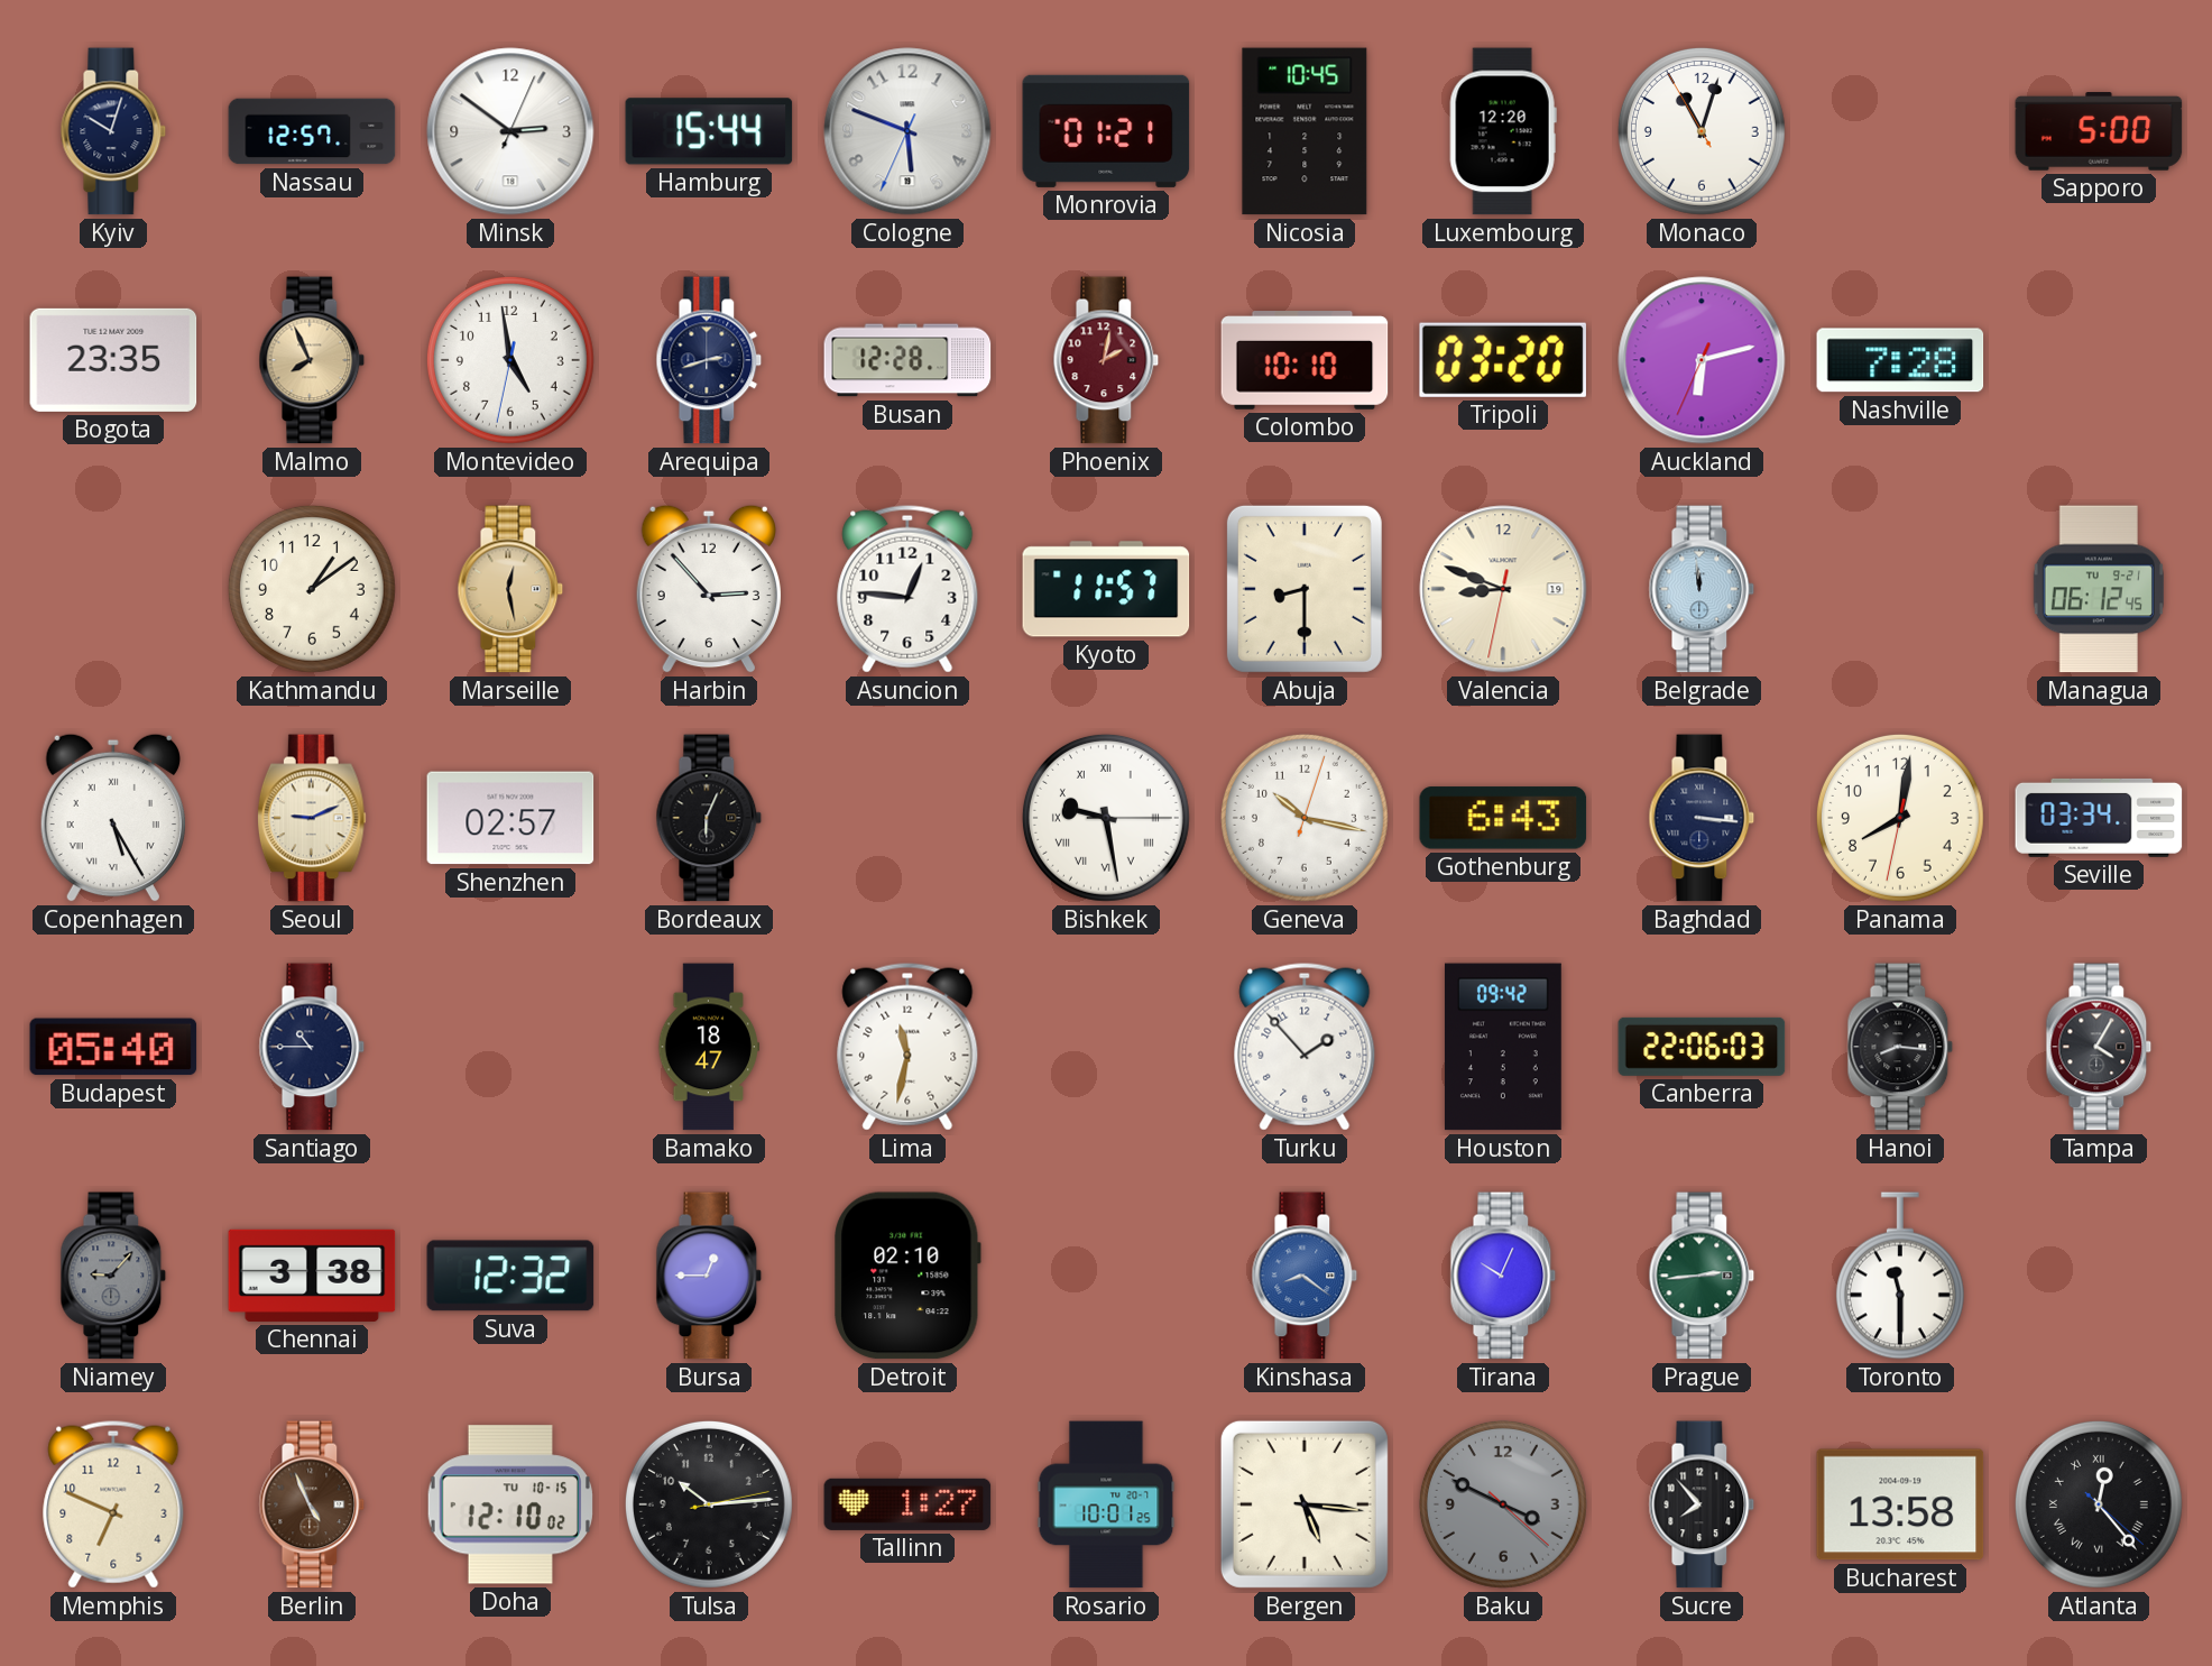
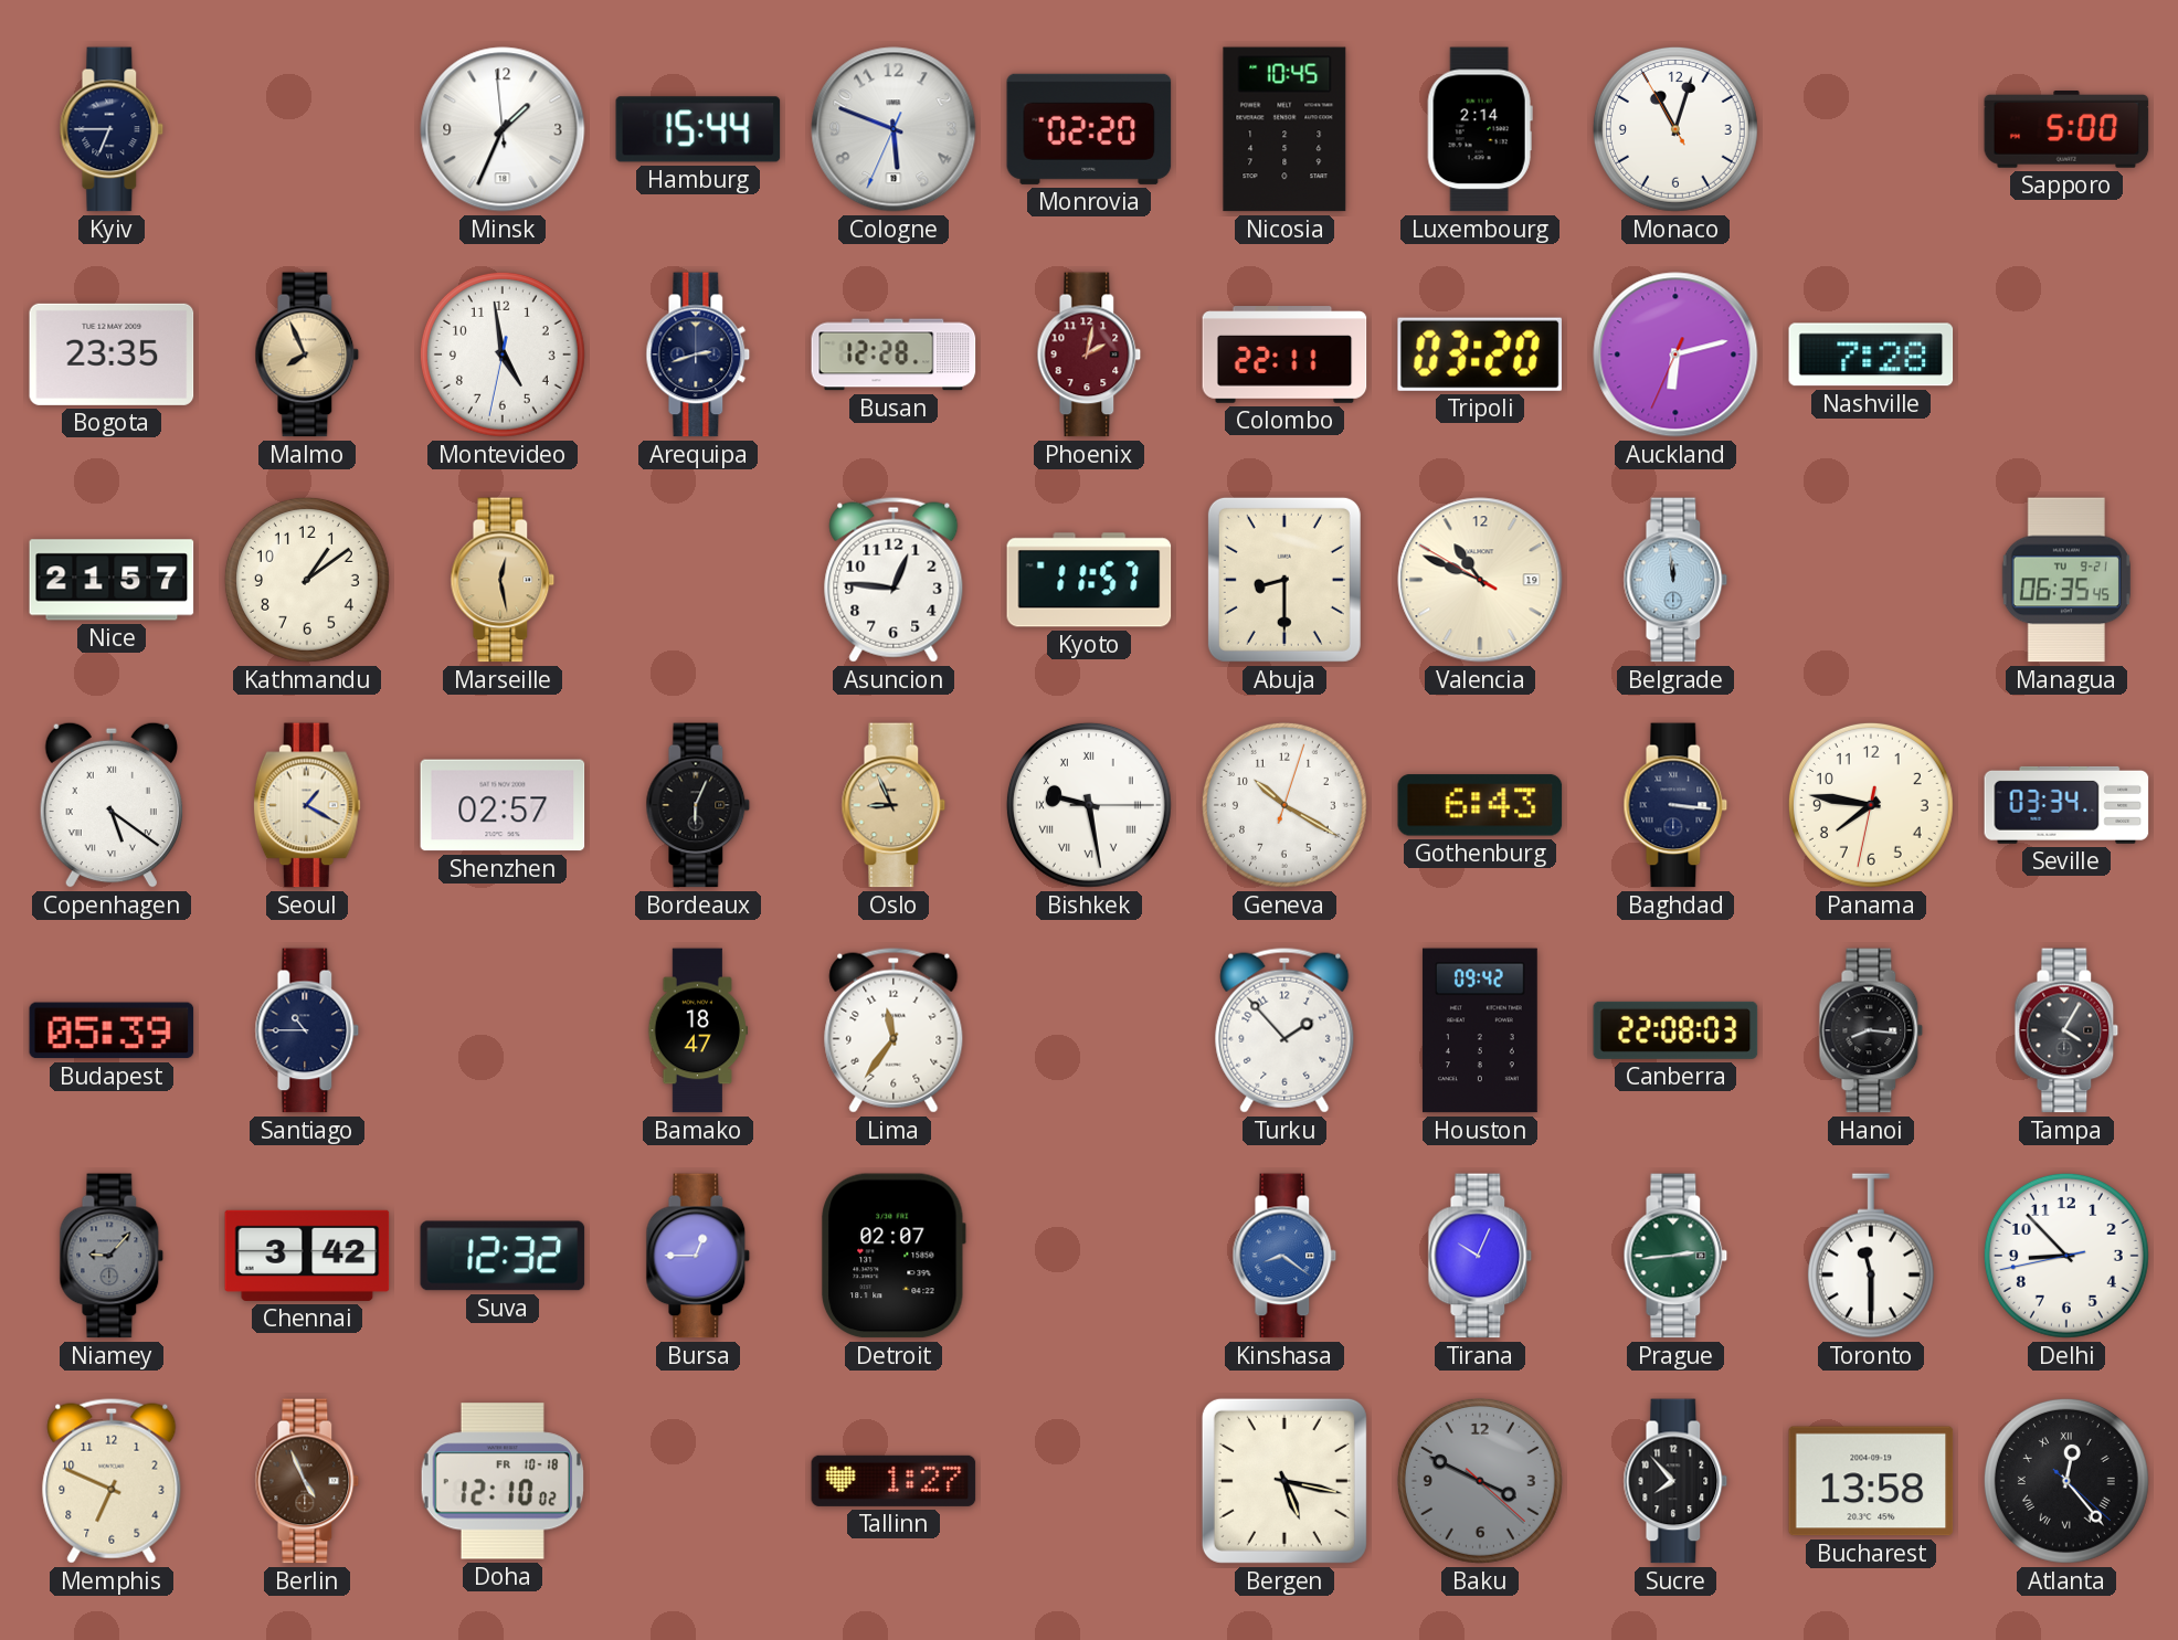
Kyiv: 10:03 -> 6:45
Nassau: 12:57 -> none
Minsk: 2:51 -> 1:33
Monrovia: 01:21 -> 02:20
Luxembourg: 12:20 -> 2:14
Colombo: 10:10 -> 22:11
Nice: none -> 21:57
Harbin: 2:53 -> none
Valencia: 8:48 -> 10:48
Managua: 06:12 -> 06:35
Copenhagen: 5:25 -> 5:21
Seoul: 9:11 -> 1:20
Oslo: none -> 8:56
Geneva: 10:17 -> 10:20
Panama: 8:01 -> 7:46
Budapest: 05:40 -> 05:39
Lima: 11:32 -> 11:36
Canberra: 22:06 -> 22:08
Chennai: 3:38 -> 3:42
Detroit: 02:10 -> 02:07
Delhi: none -> 8:52
Doha date: TU 10-15 -> FR 10-18
Tulsa: 10:14 -> none
Rosario: 10:01 -> none
Bergen: 5:16 -> 5:17
